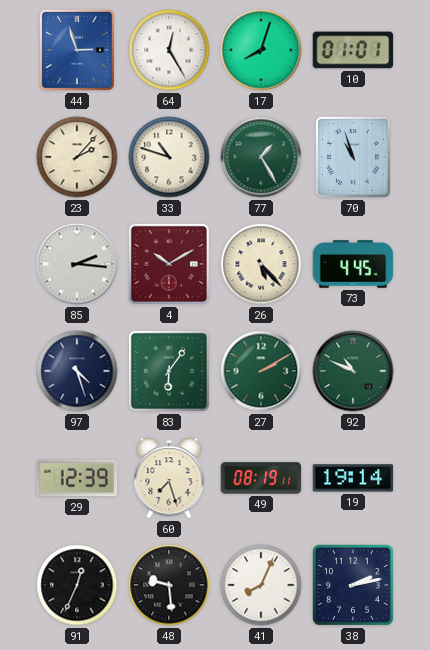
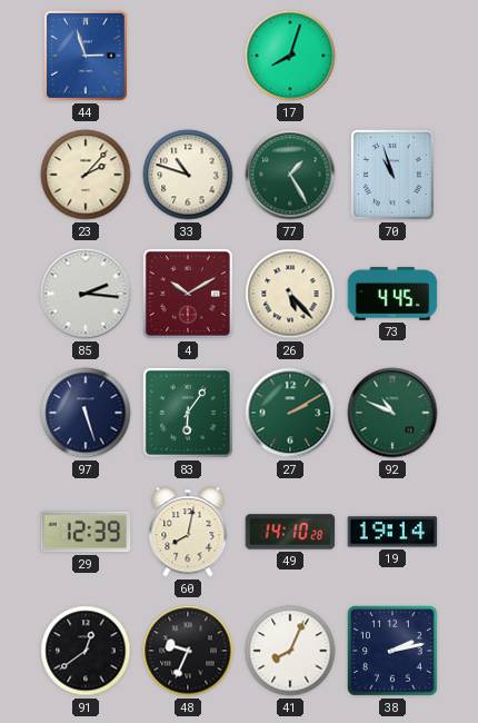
64: 12:25 -> none
10: 01:01 -> none
97: 4:27 -> 5:27
60: 7:27 -> 8:02
49: 08:19 -> 14:10
91: 12:34 -> 12:39
48: 9:29 -> 9:34
